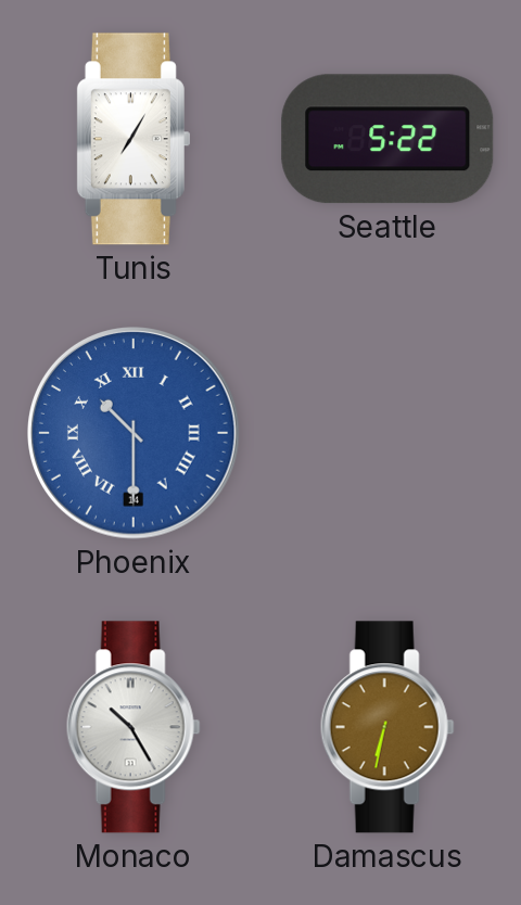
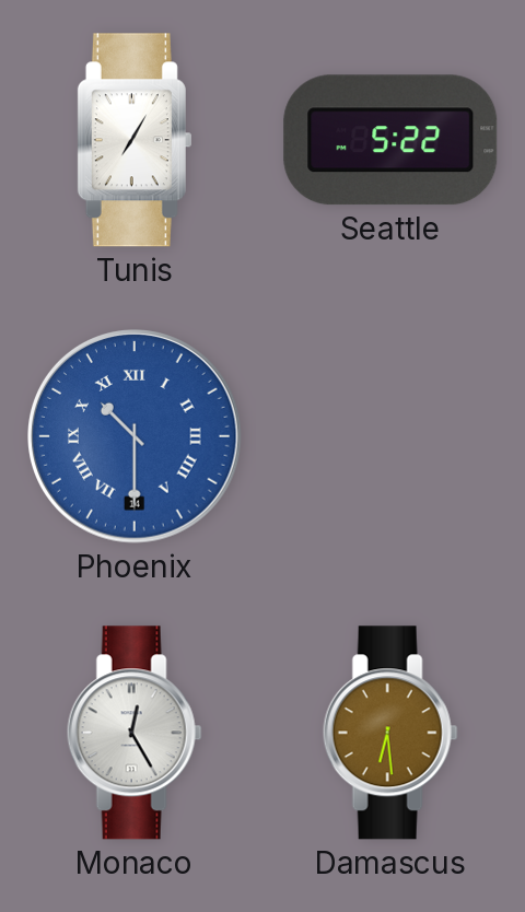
Monaco: 10:25 -> 12:25
Damascus: 6:32 -> 6:29
